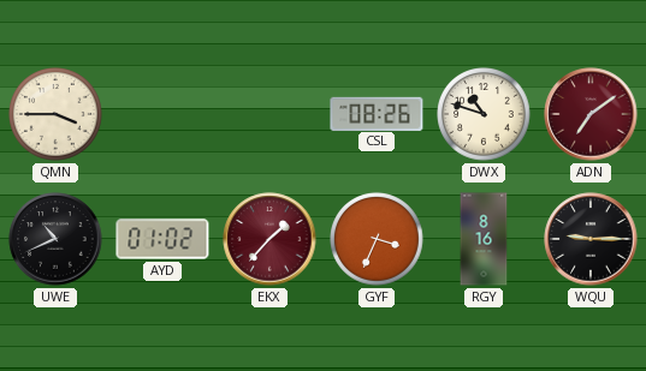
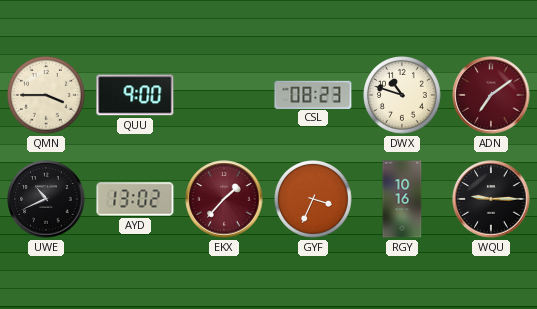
QUU: none -> 9:00
CSL: 08:26 -> 08:23
AYD: 01:02 -> 13:02
RGY: 8:16 -> 10:16
